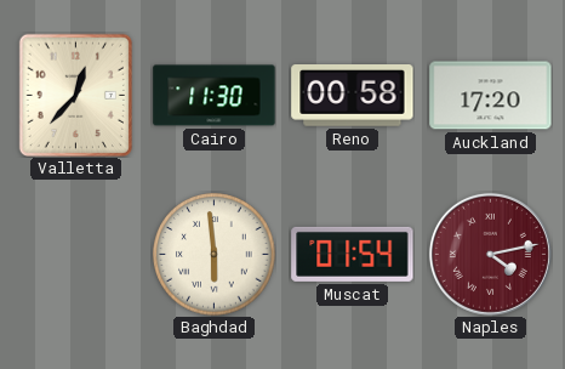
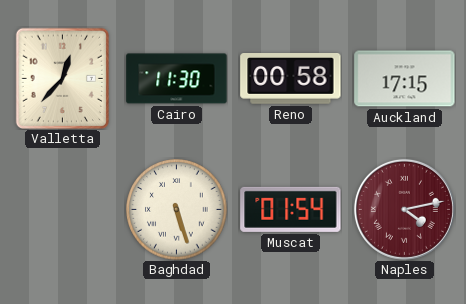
Auckland: 17:20 -> 17:15
Baghdad: 5:59 -> 5:27
